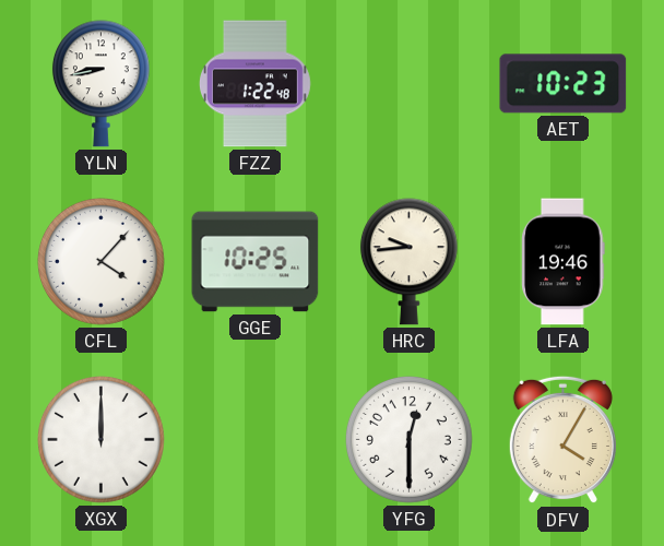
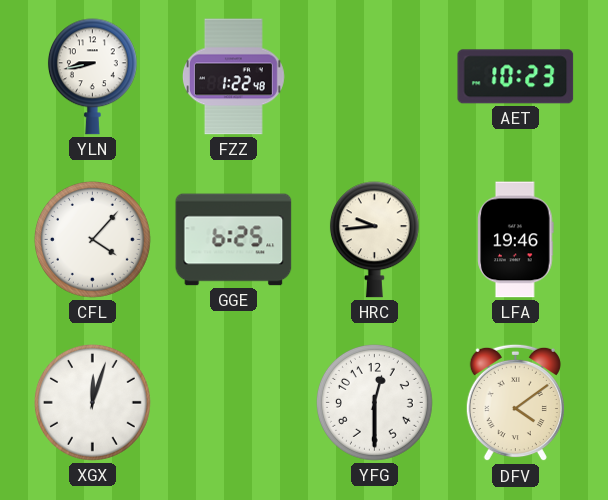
GGE: 10:25 -> 6:25
XGX: 12:00 -> 12:03
DFV: 4:05 -> 4:09
